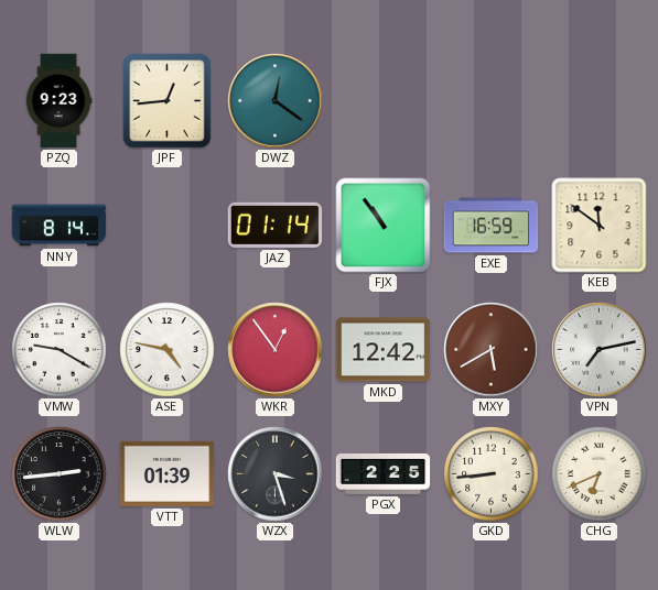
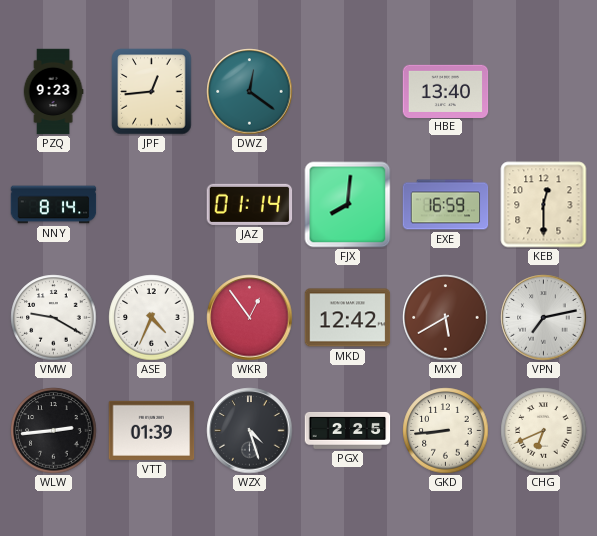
HBE: none -> 13:40
FJX: 10:54 -> 8:01
KEB: 11:51 -> 12:30
ASE: 4:47 -> 4:34
WZX: 3:27 -> 4:27
